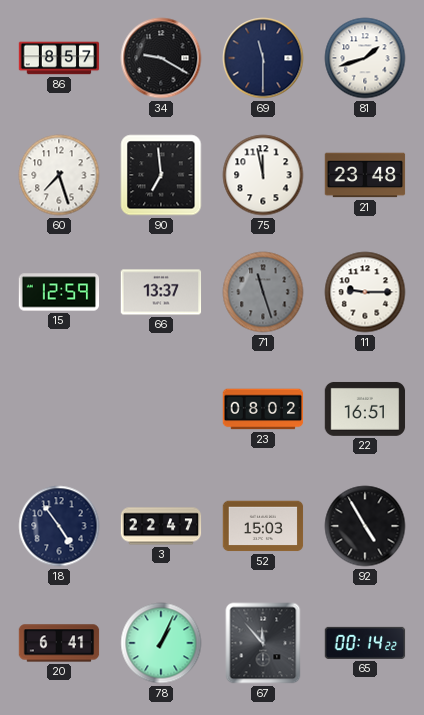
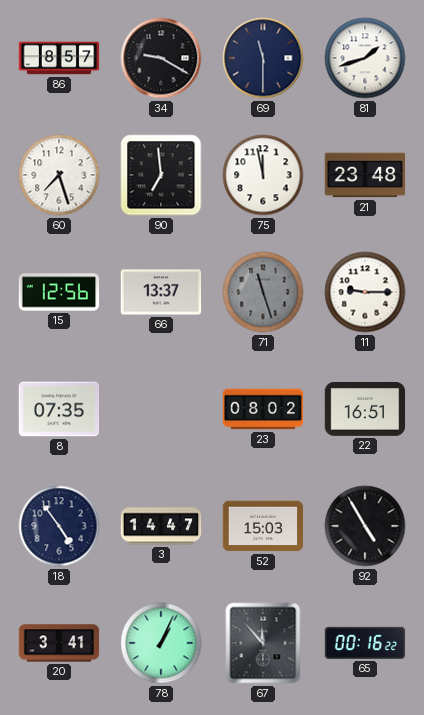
15: 12:59 -> 12:56
8: none -> 07:35
3: 22:47 -> 14:47
20: 6:41 -> 3:41
65: 00:14 -> 00:16
